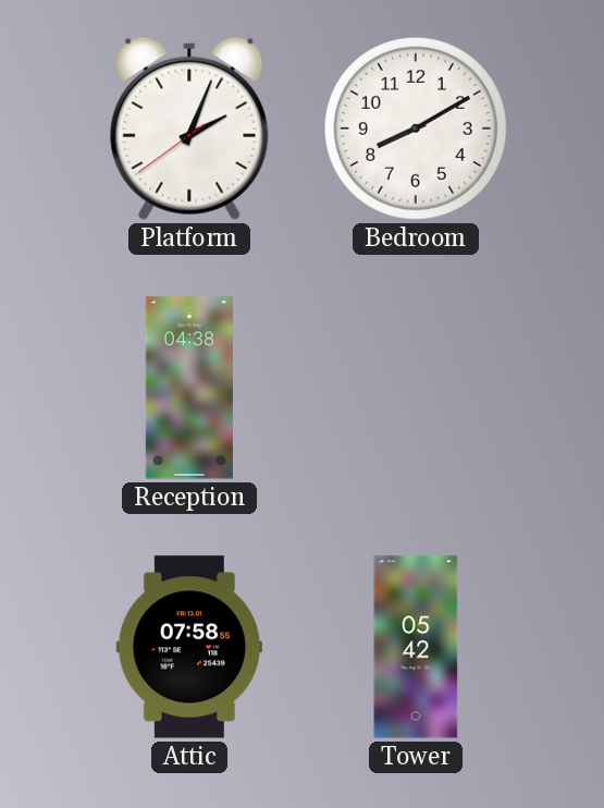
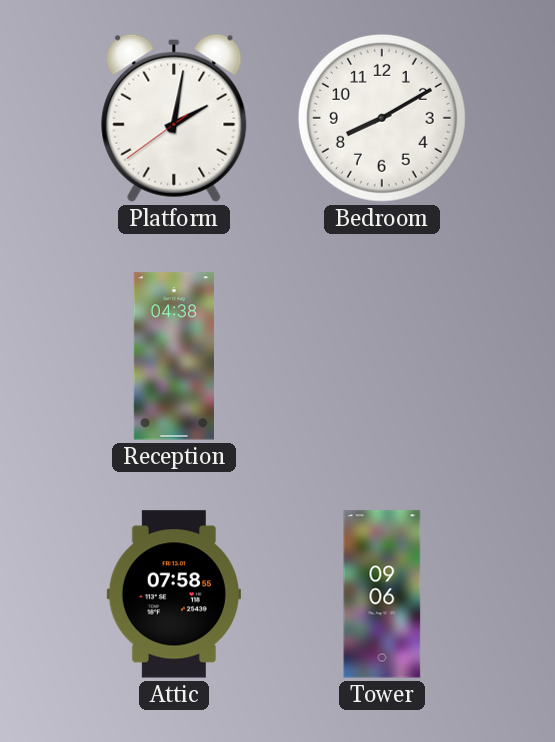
Platform: 2:03 -> 2:01
Tower: 05:42 -> 09:06
